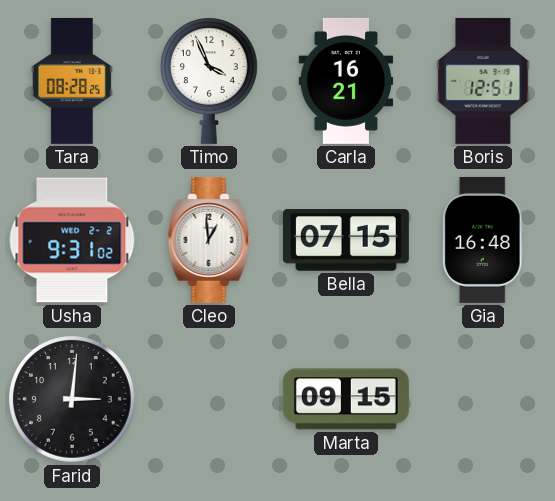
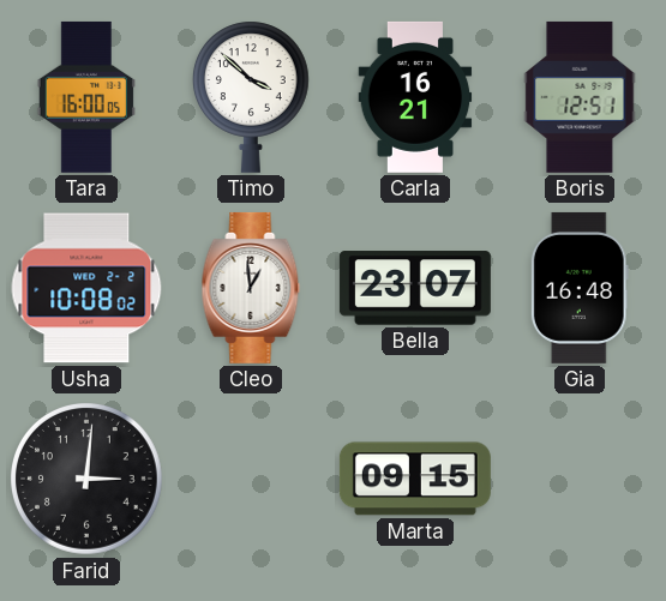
Tara: 08:28 -> 16:00
Timo: 3:56 -> 3:52
Usha: 9:31 -> 10:08
Bella: 07:15 -> 23:07
